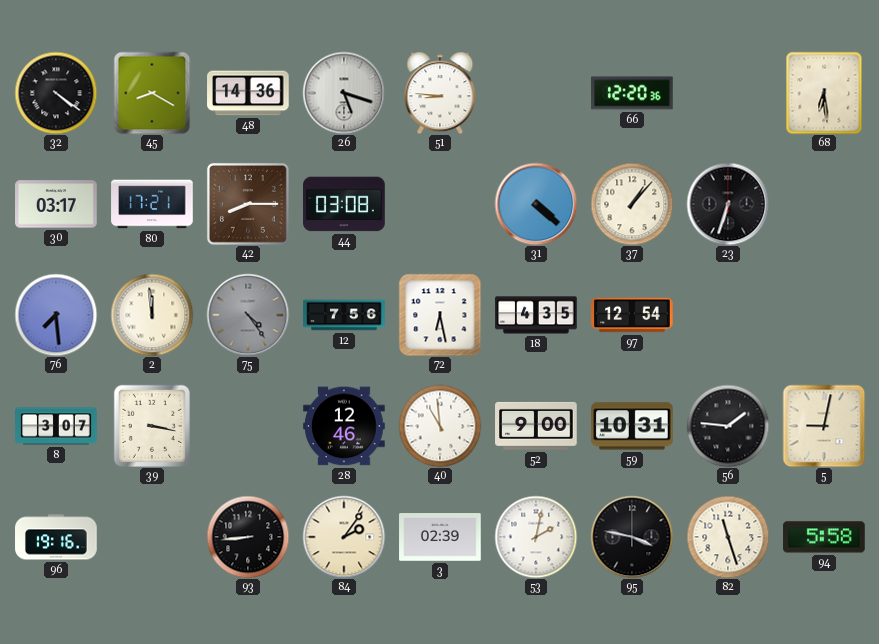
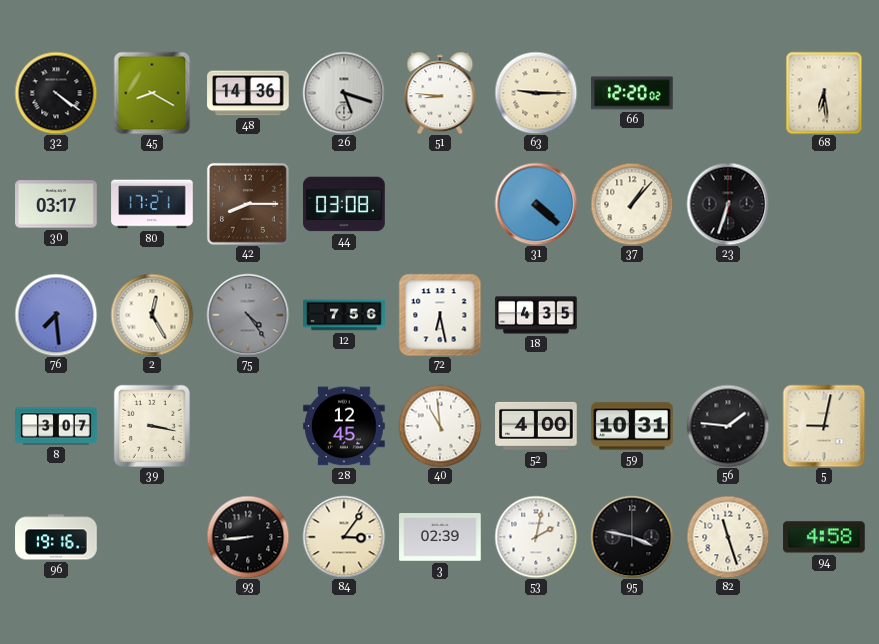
63: none -> 9:15
66: 12:20:36 -> 12:20:02
2: 11:59 -> 12:25
97: 12:54 -> none
28: 12:46 -> 12:45
52: 9:00 -> 4:00
84: 2:06 -> 3:06
94: 5:58 -> 4:58
